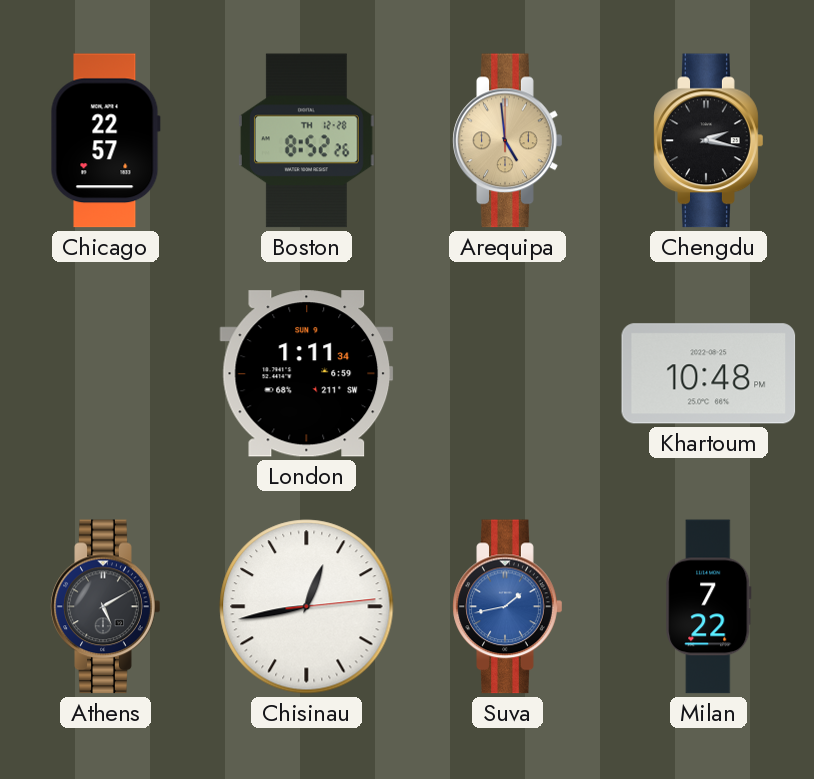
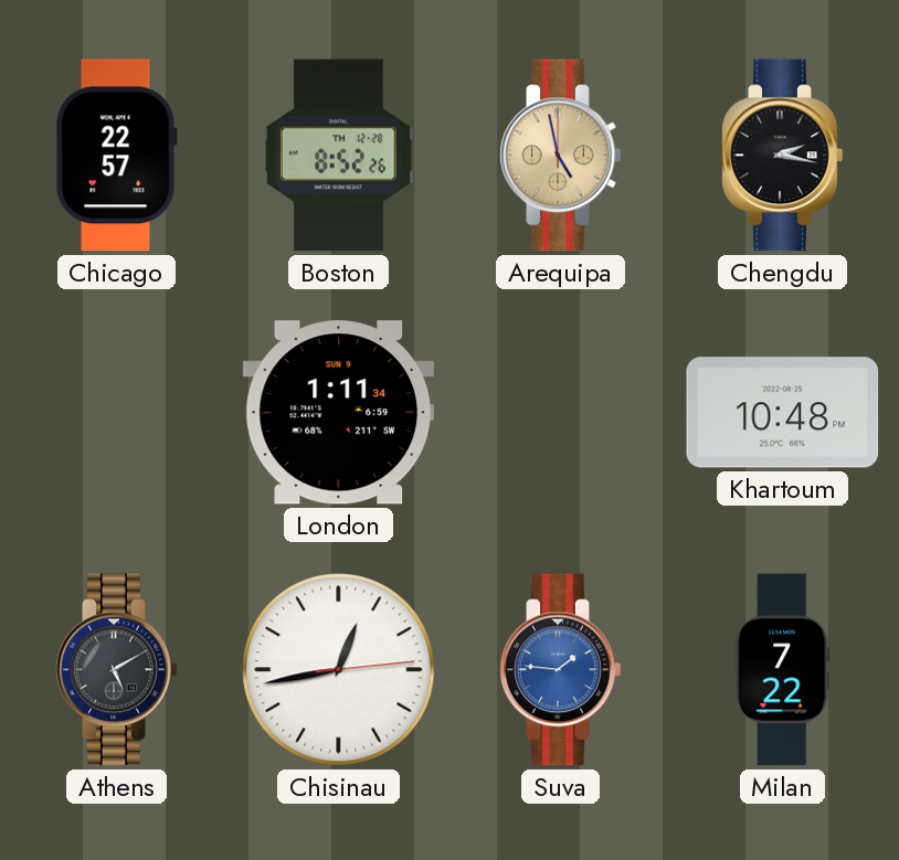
Arequipa: 4:59 -> 4:58
Suva: 1:43 -> 1:46
